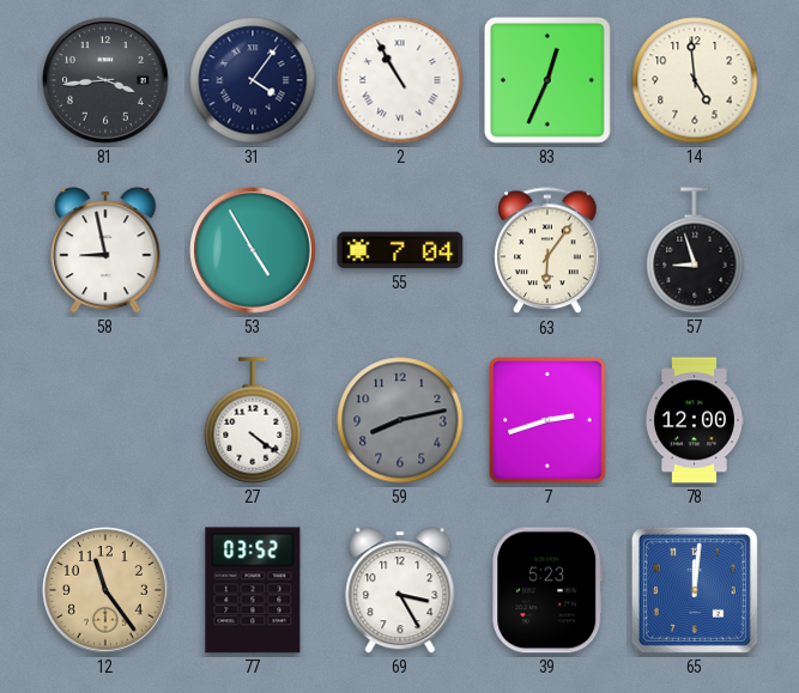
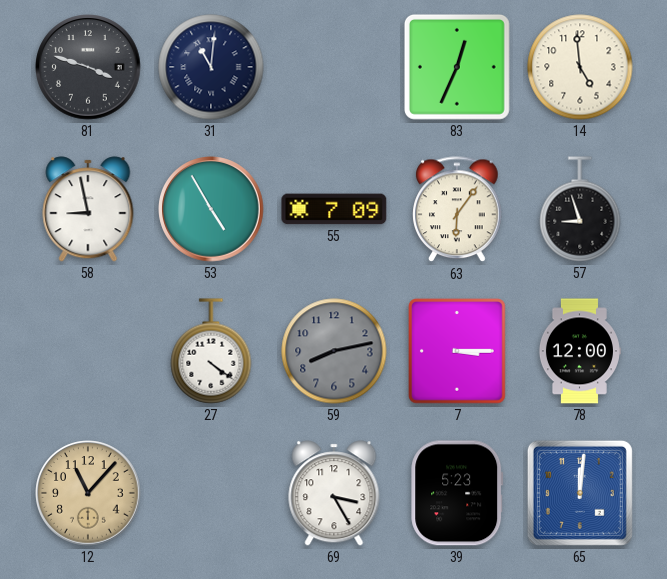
81: 3:44 -> 3:48
31: 4:06 -> 11:01
2: 10:55 -> none
55: 7:04 -> 7:09
7: 2:42 -> 3:15
12: 11:24 -> 11:07
77: 03:52 -> none
